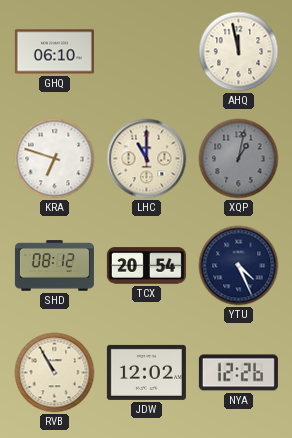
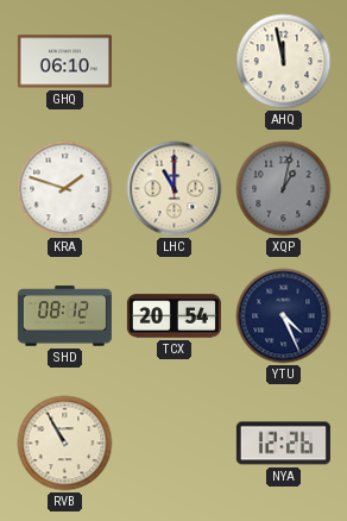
KRA: 6:48 -> 1:48
JDW: 12:02 -> none
